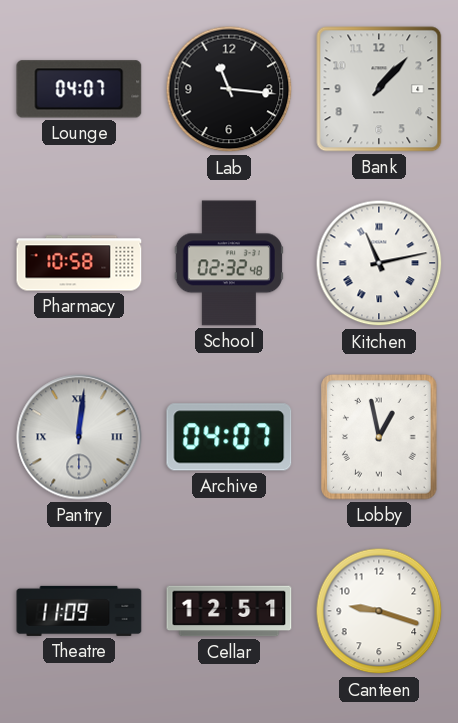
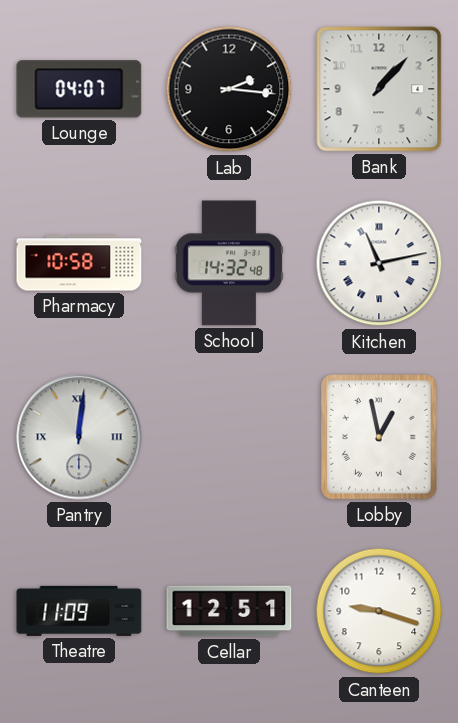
Lab: 11:16 -> 2:16
School: 02:32 -> 14:32
Archive: 04:07 -> none
